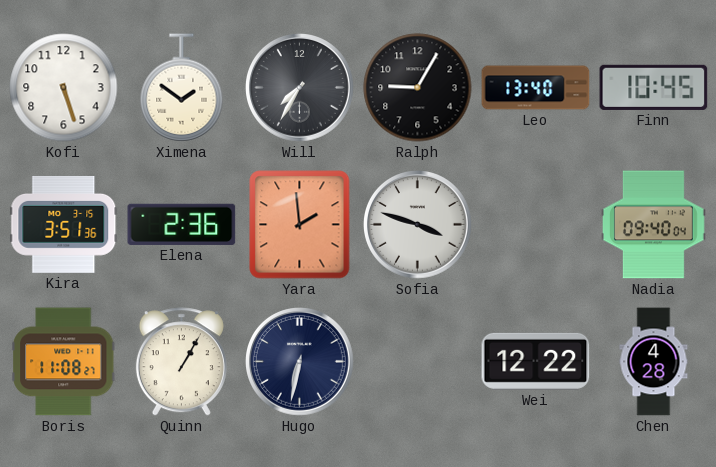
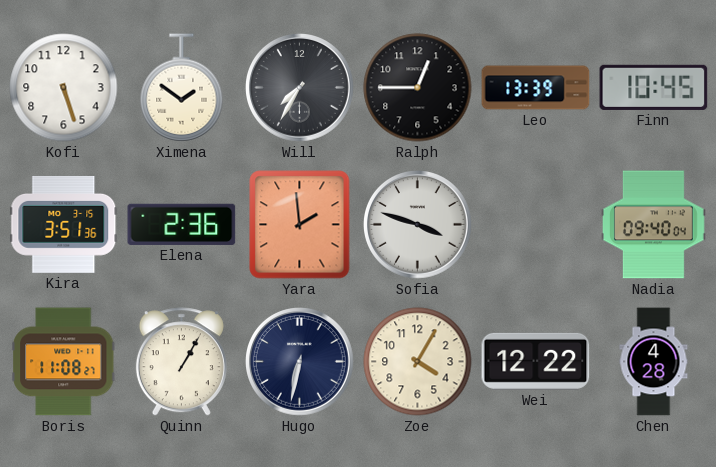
Ralph: 9:05 -> 12:45
Leo: 13:40 -> 13:39
Zoe: none -> 4:05
